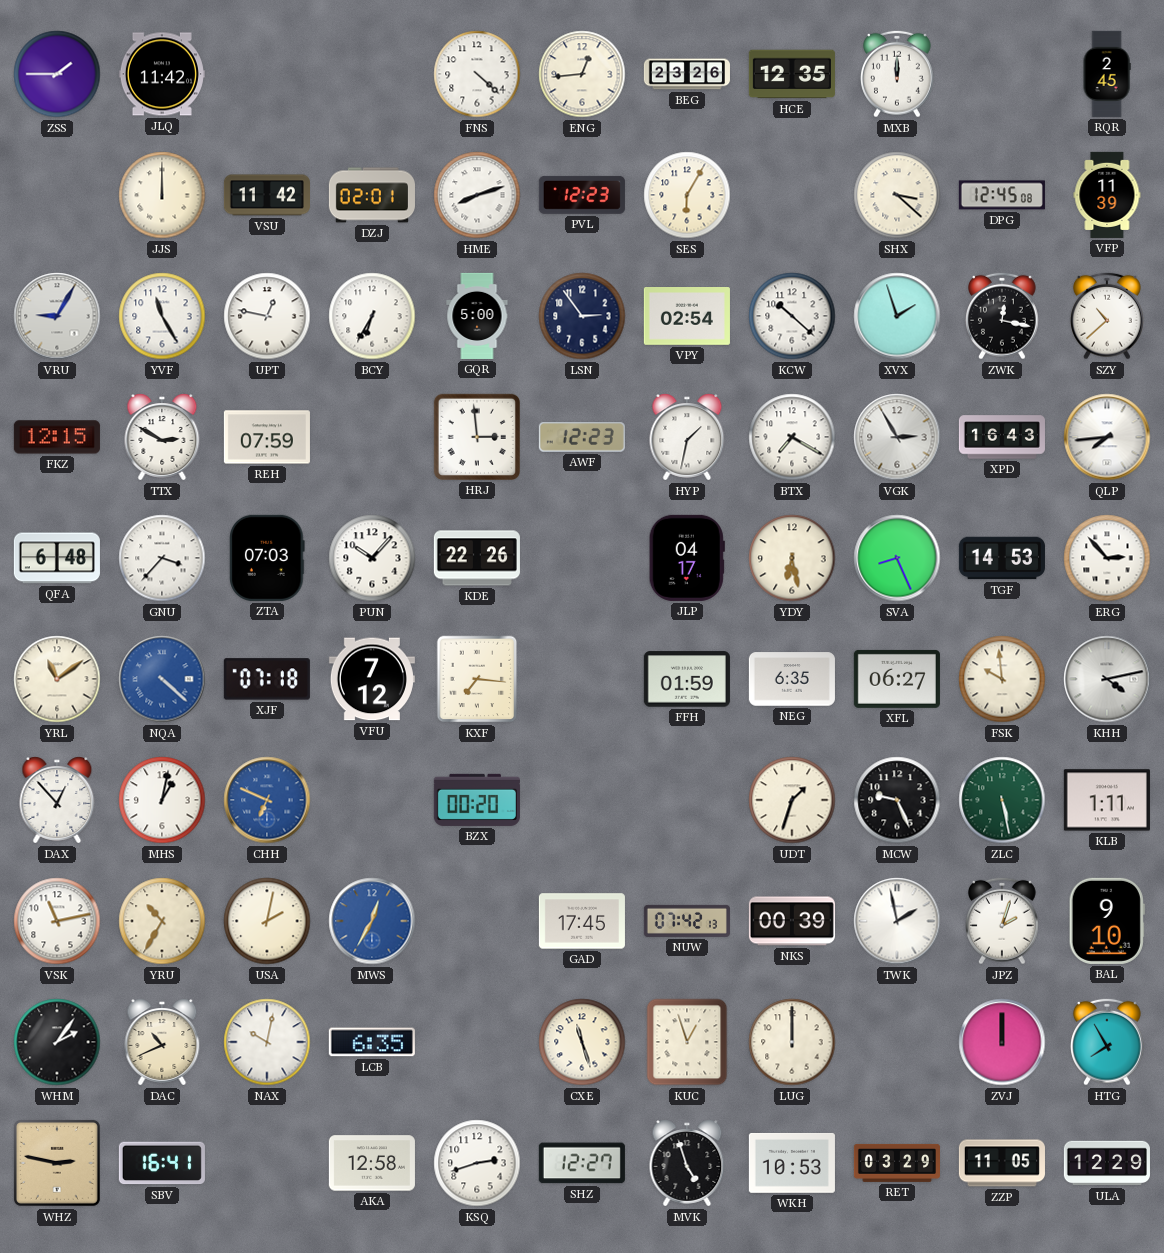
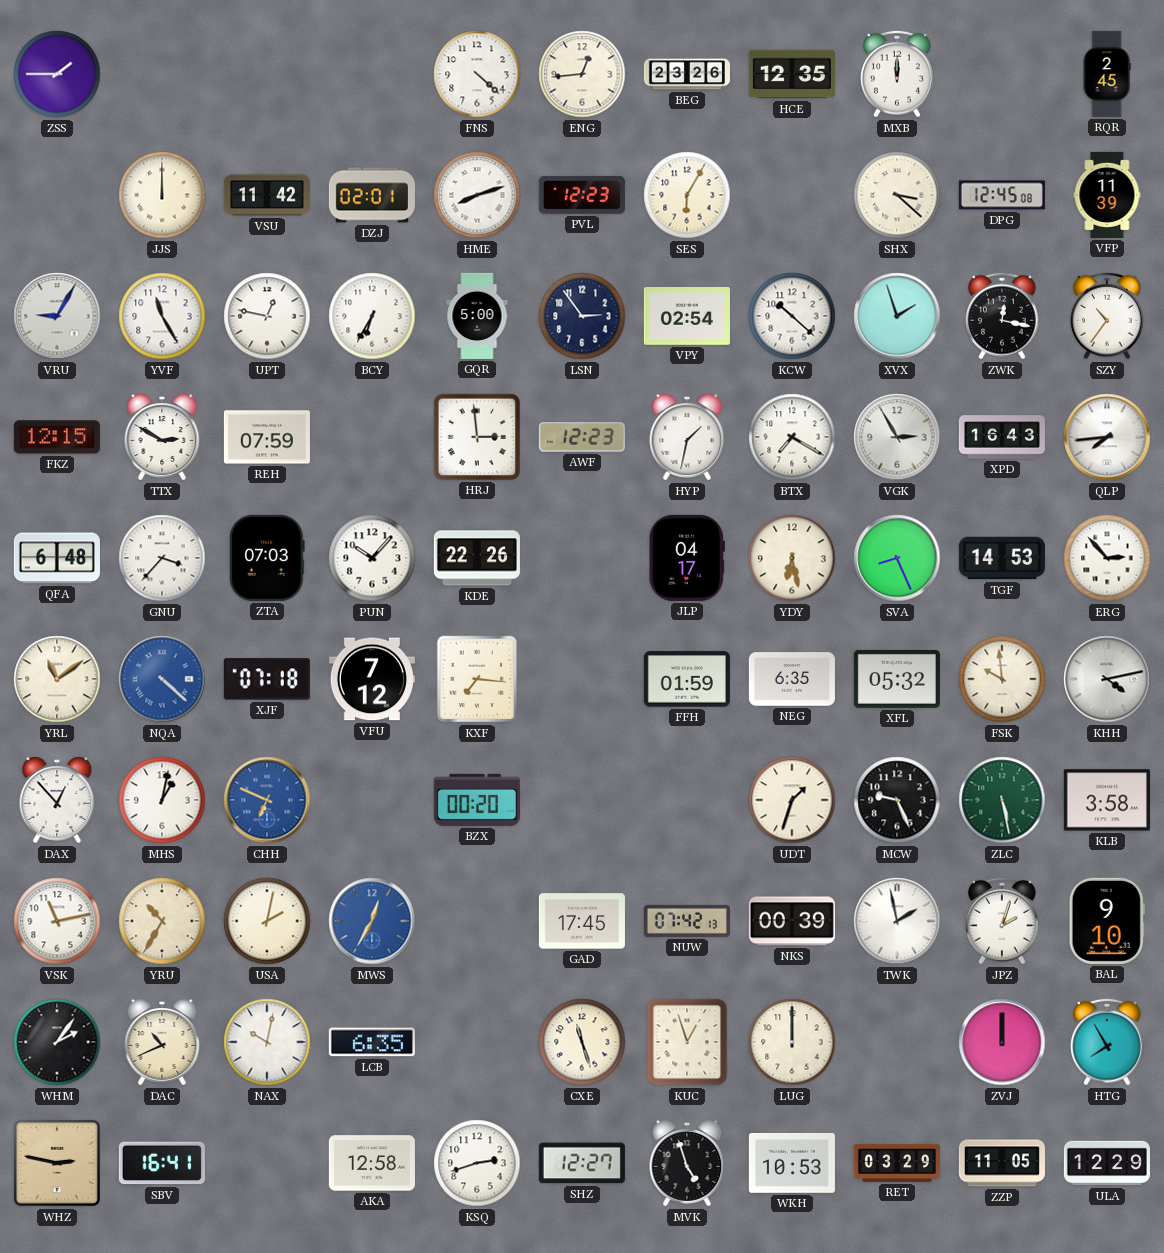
JLQ: 11:42 -> none
SZY: 10:38 -> 10:36
XFL: 06:27 -> 05:32
KLB: 1:11 -> 3:58
